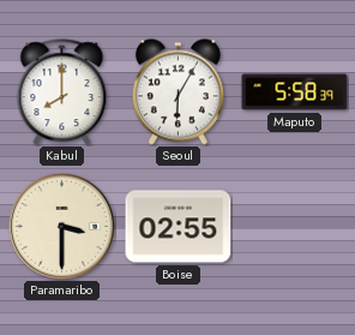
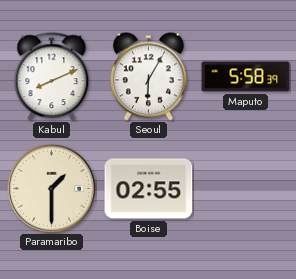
Kabul: 8:00 -> 8:11
Paramaribo: 3:30 -> 1:30
